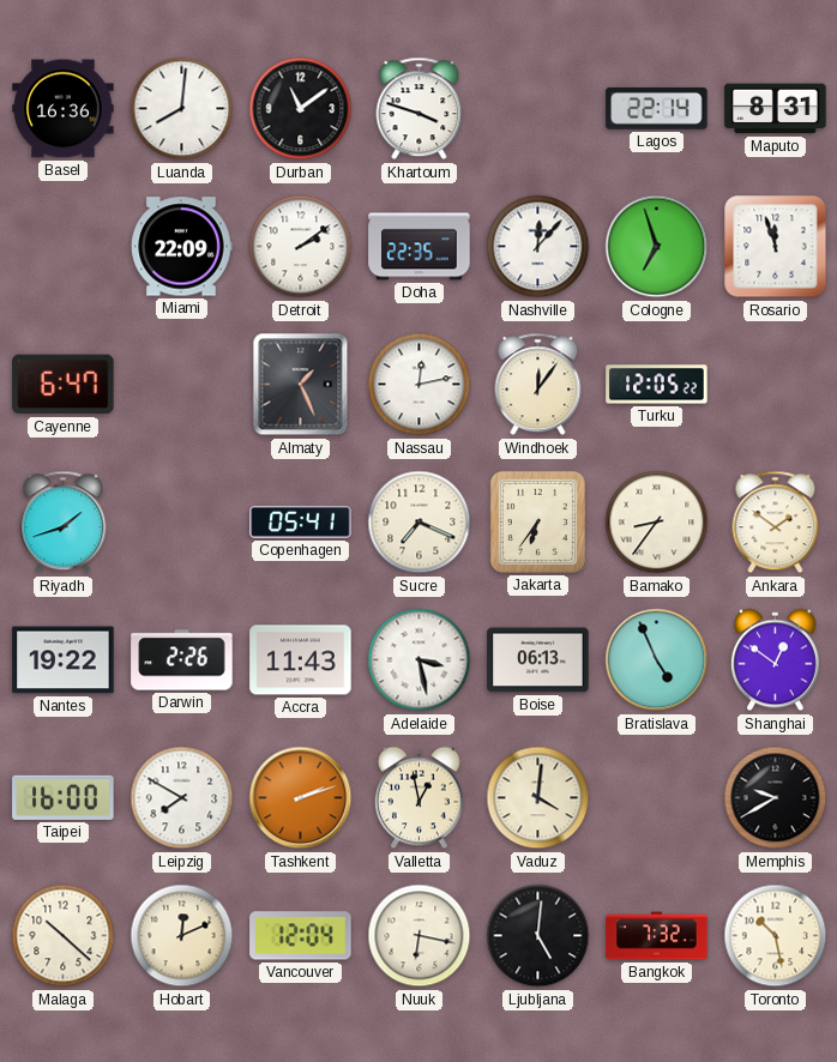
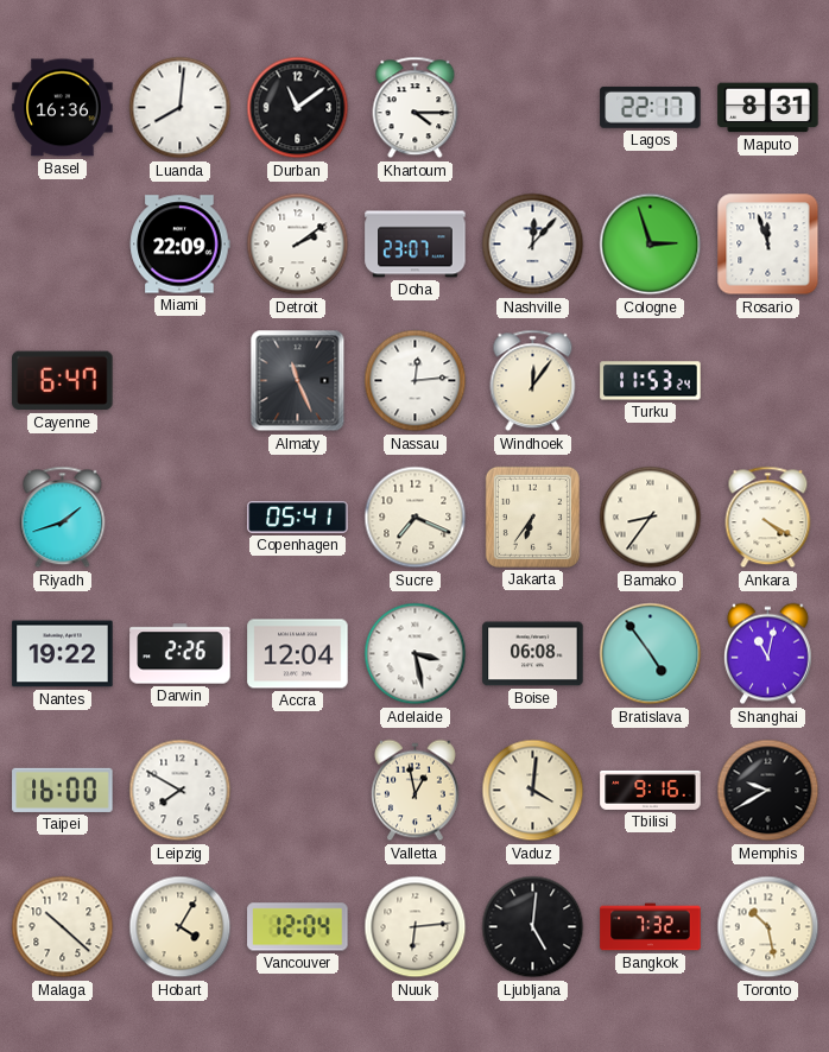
Khartoum: 3:48 -> 4:15
Lagos: 22:14 -> 22:17
Doha: 22:35 -> 23:07
Cologne: 6:57 -> 2:57
Almaty: 1:26 -> 11:26
Nassau: 12:13 -> 12:14
Turku: 12:05 -> 11:53
Ankara: 1:51 -> 4:20
Accra: 11:43 -> 12:04
Boise: 06:13 -> 06:08
Bratislava: 4:56 -> 4:54
Shanghai: 12:51 -> 11:02
Tashkent: 2:12 -> none
Tbilisi: none -> 9:16
Hobart: 12:11 -> 4:05
Nuuk: 6:17 -> 6:14
